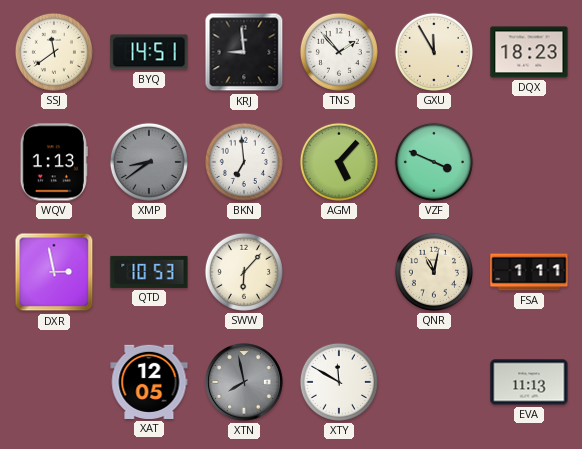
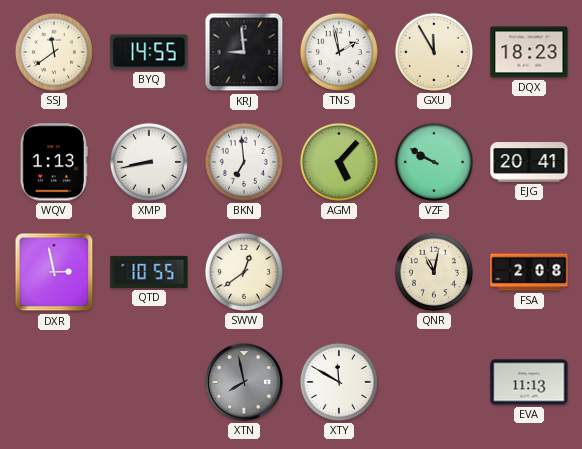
BYQ: 14:51 -> 14:55
TNS: 1:53 -> 1:58
XMP: 8:39 -> 8:43
XMP dial: grey -> white
VZF: 3:49 -> 9:50
EJG: none -> 20:41
QTD: 10:53 -> 10:55
SWW: 6:07 -> 12:39
FSA: 1:11 -> 2:08
XAT: 12:05 -> none
